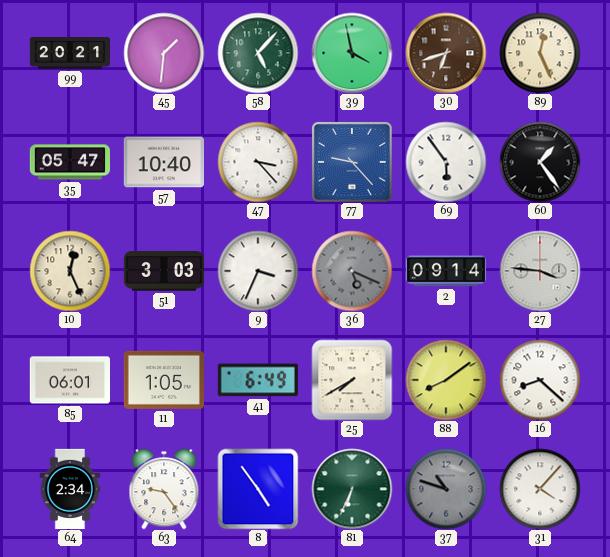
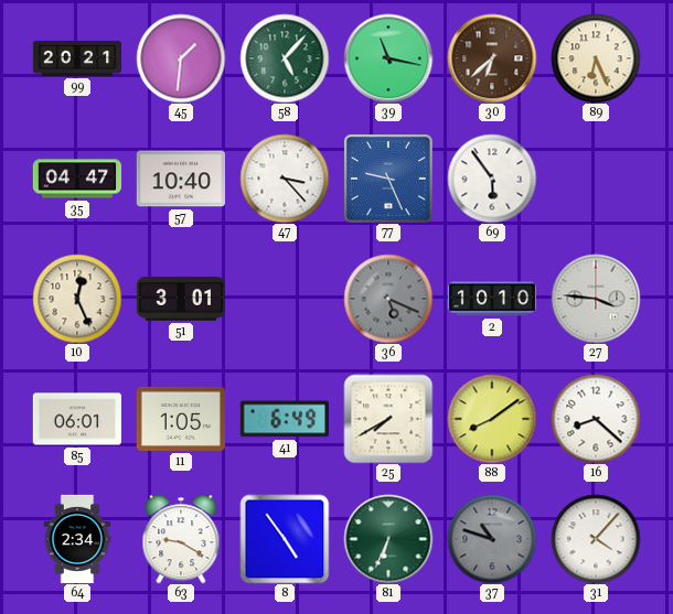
39: 3:58 -> 11:17
30: 6:42 -> 6:38
89: 12:26 -> 6:26
35: 05:47 -> 04:47
77: 9:23 -> 9:26
60: 1:24 -> none
51: 3:03 -> 3:01
9: 3:34 -> none
2: 09:14 -> 10:10
63: 9:24 -> 9:20
